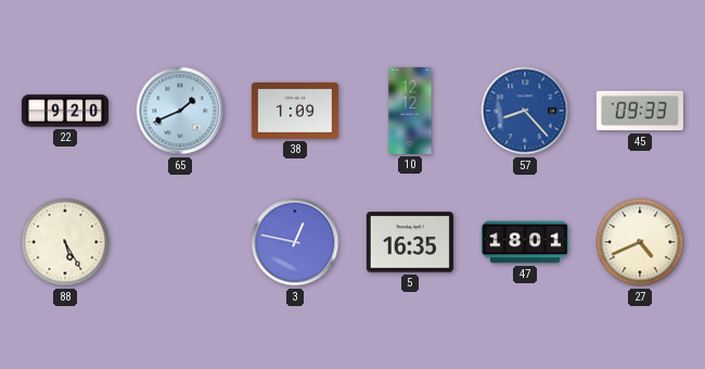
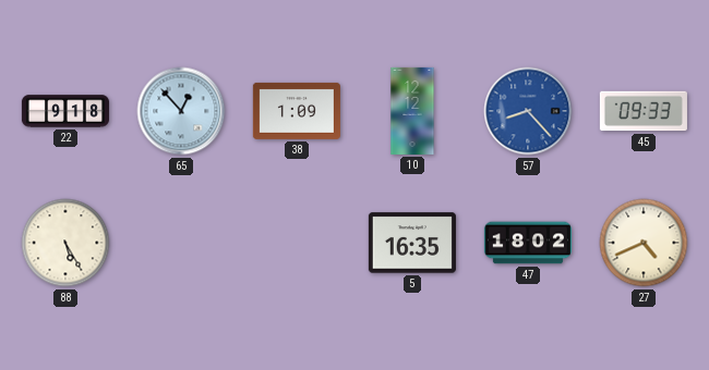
22: 9:20 -> 9:18
65: 1:41 -> 12:53
3: 12:47 -> none
47: 18:01 -> 18:02
